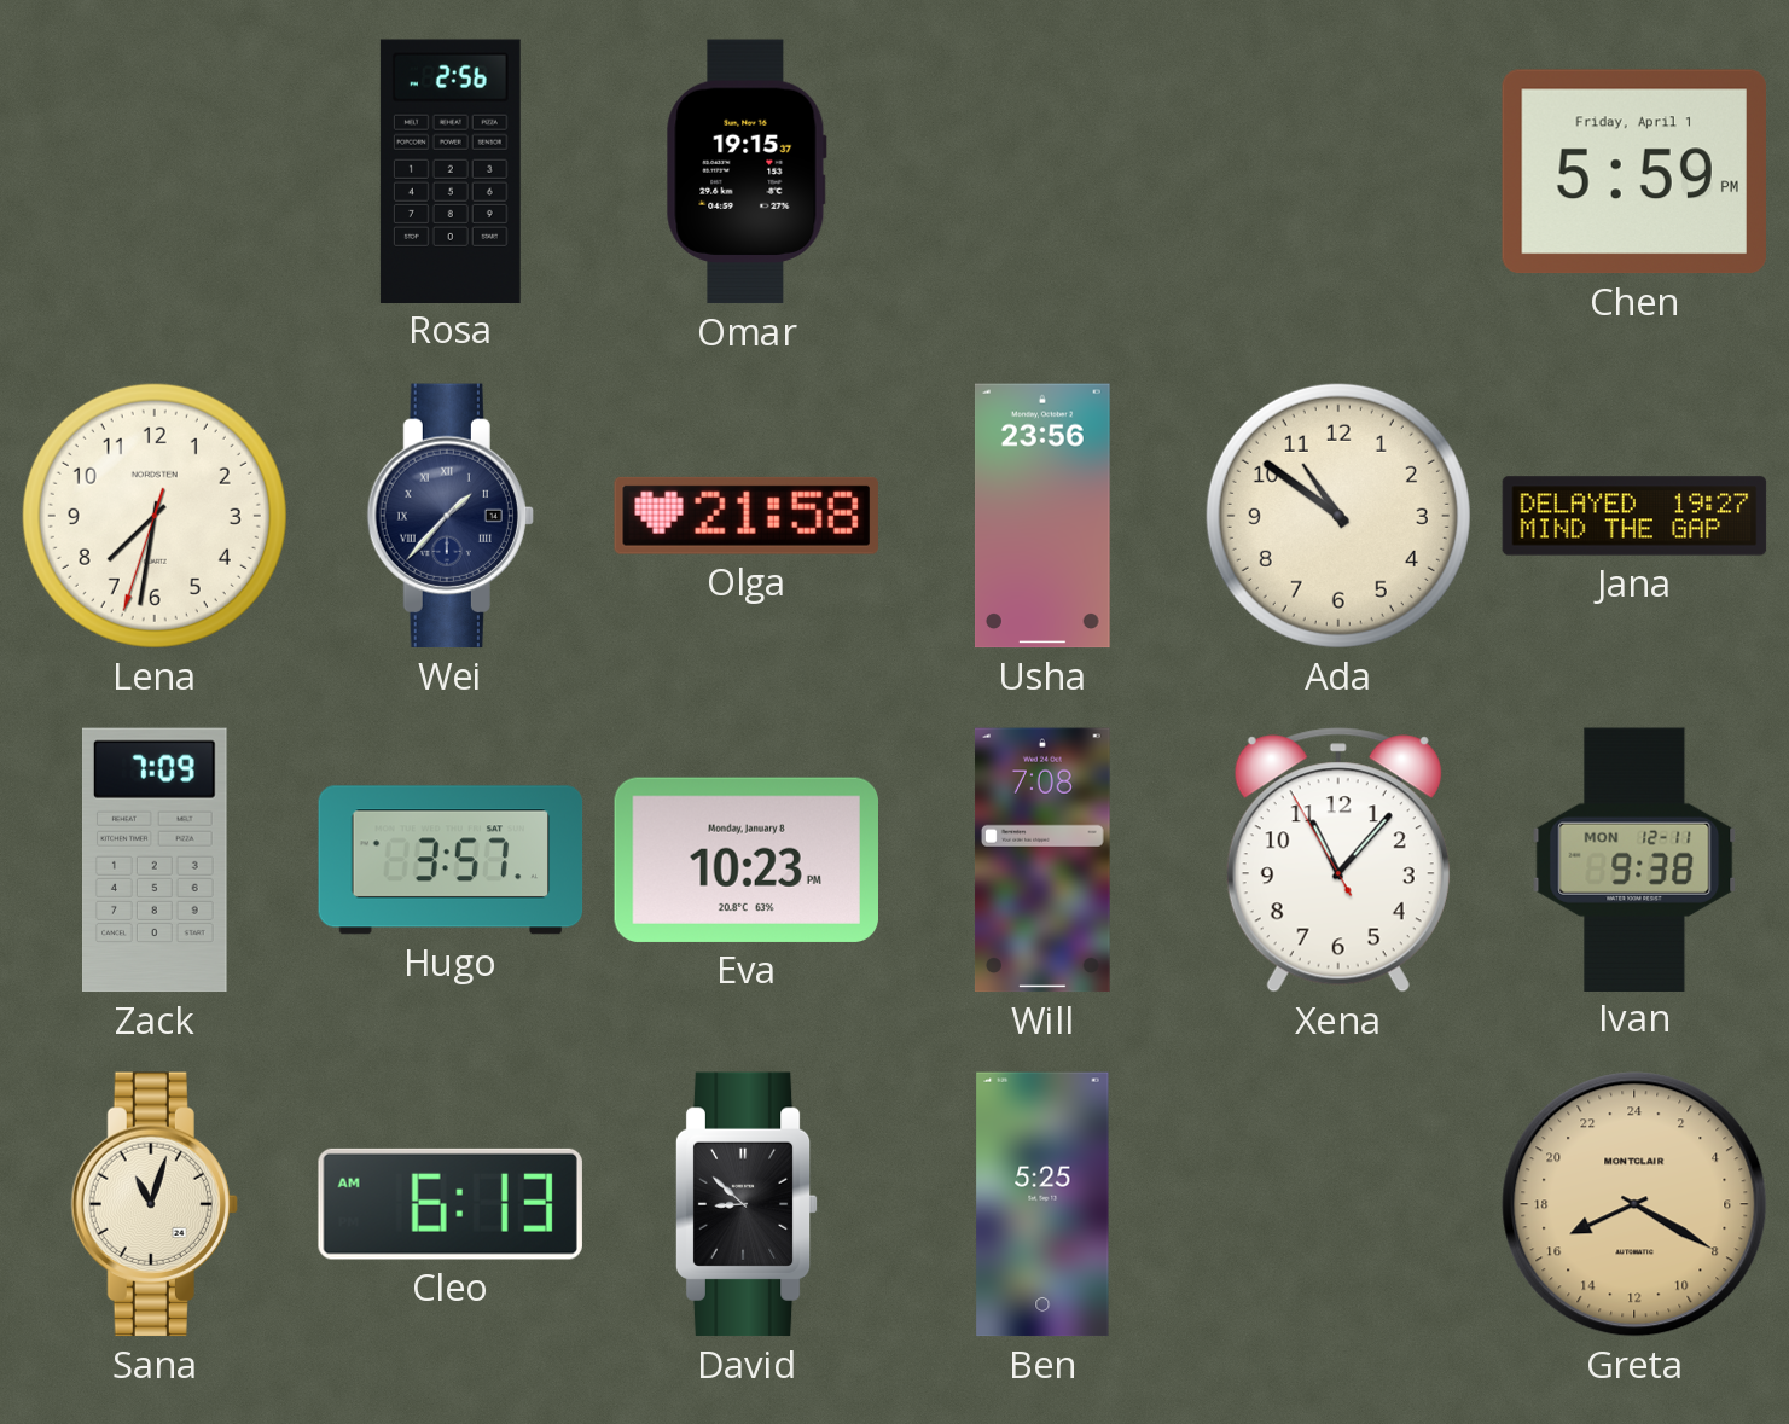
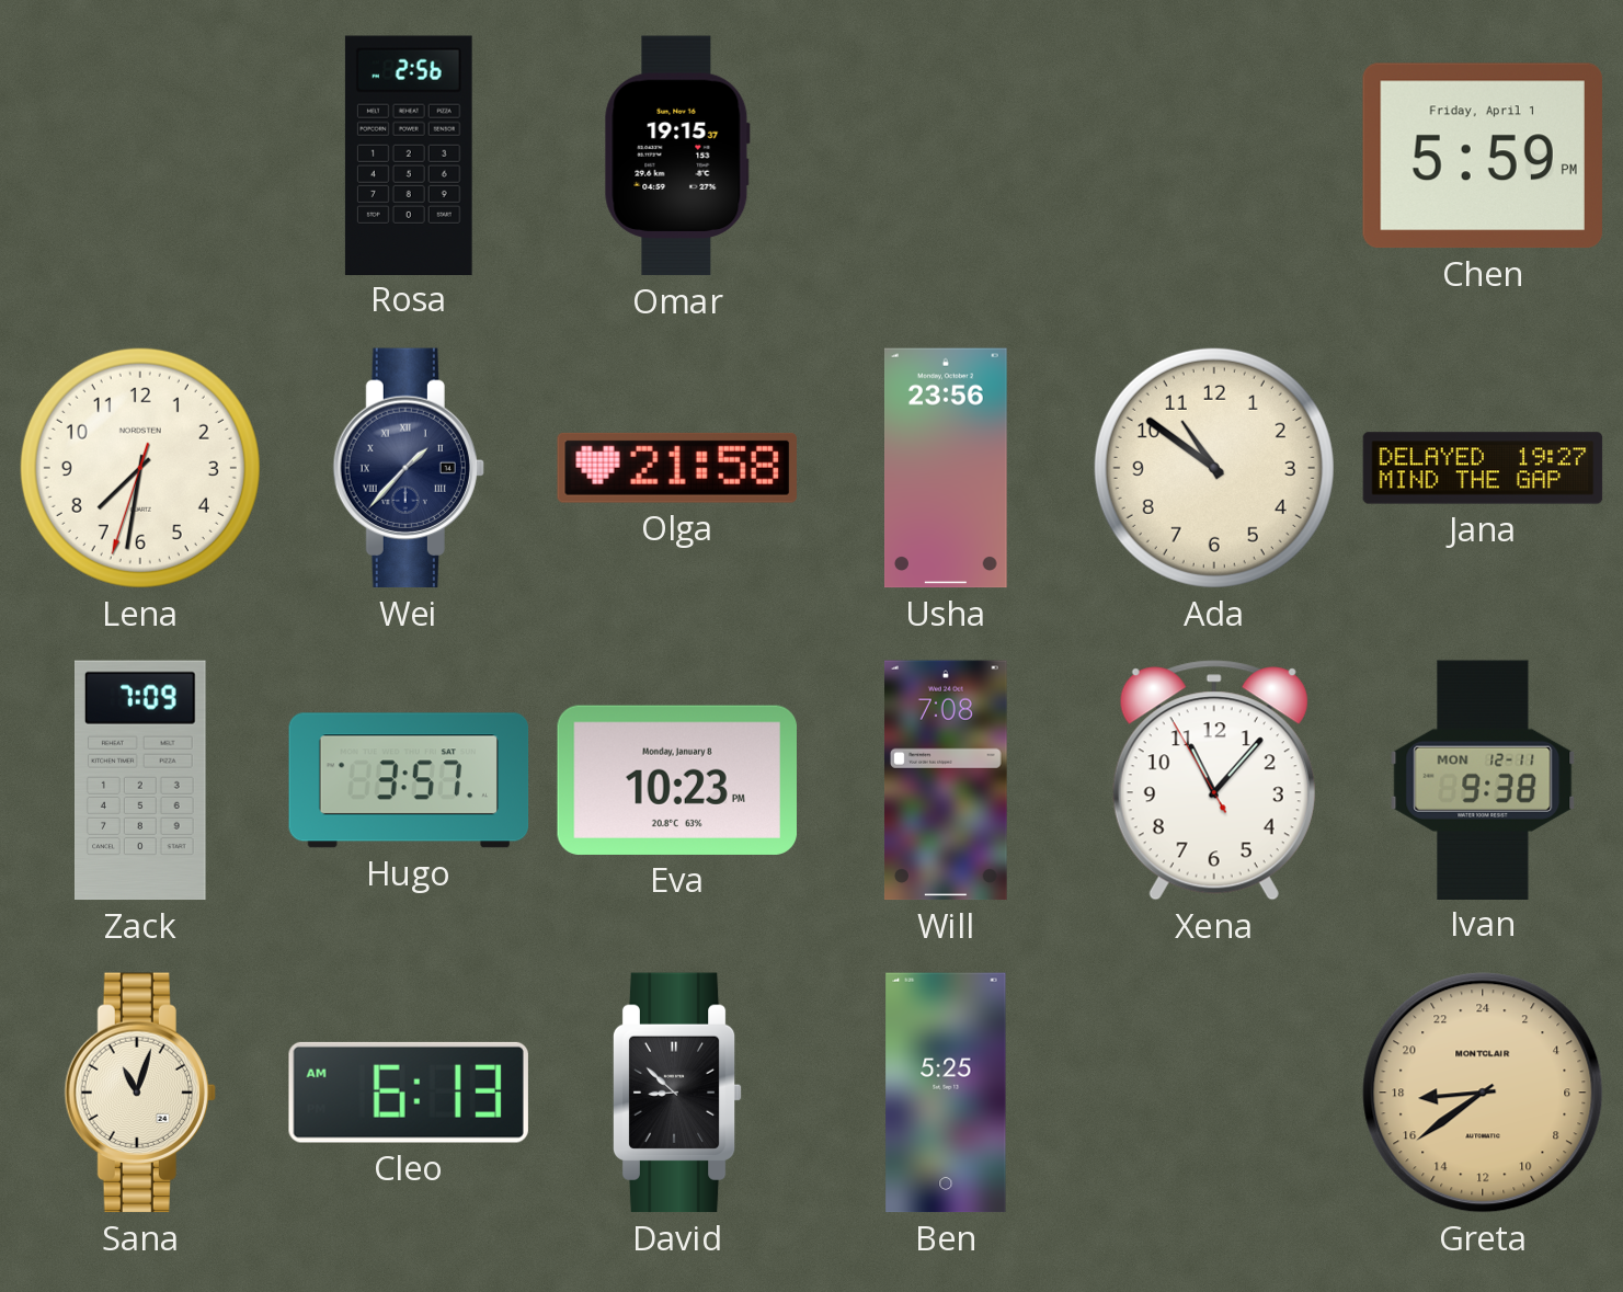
Greta: 16:20 -> 17:39
